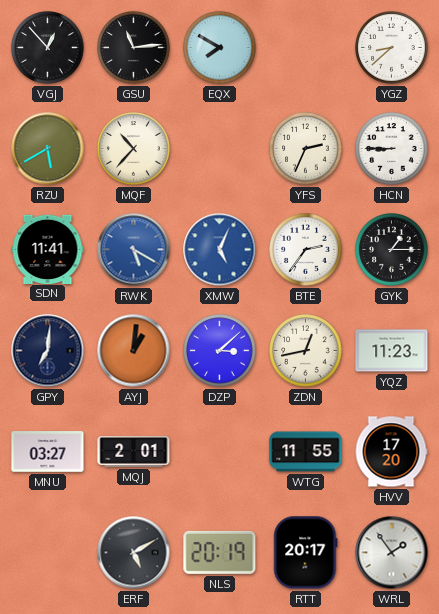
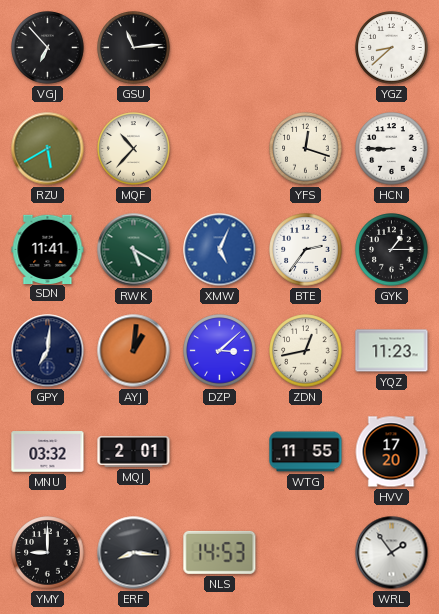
VGJ: 12:53 -> 6:53
EQX: 7:50 -> none
YFS: 2:34 -> 12:18
RWK dial: blue -> green
MNU: 03:27 -> 03:32
YMY: none -> 9:00
ERF: 5:10 -> 8:16
NLS: 20:19 -> 14:53
RTT: 20:17 -> none
